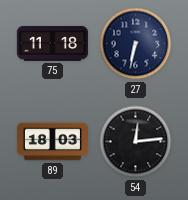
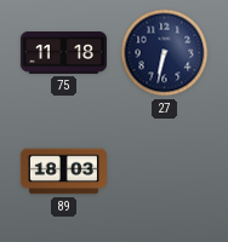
54: 12:14 -> none
